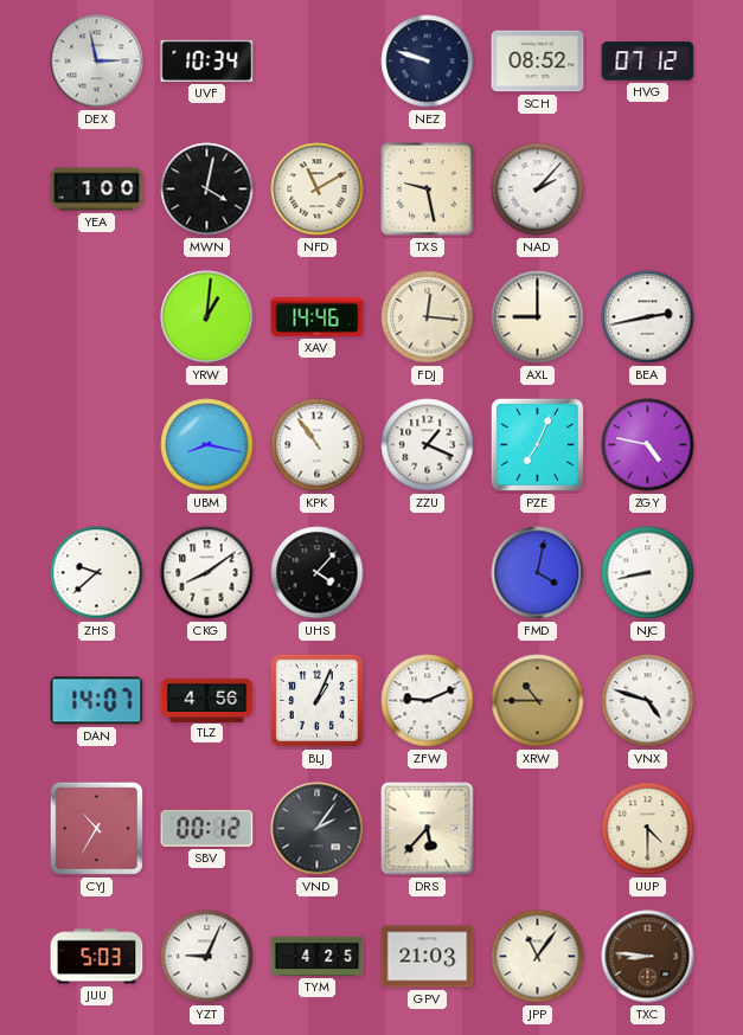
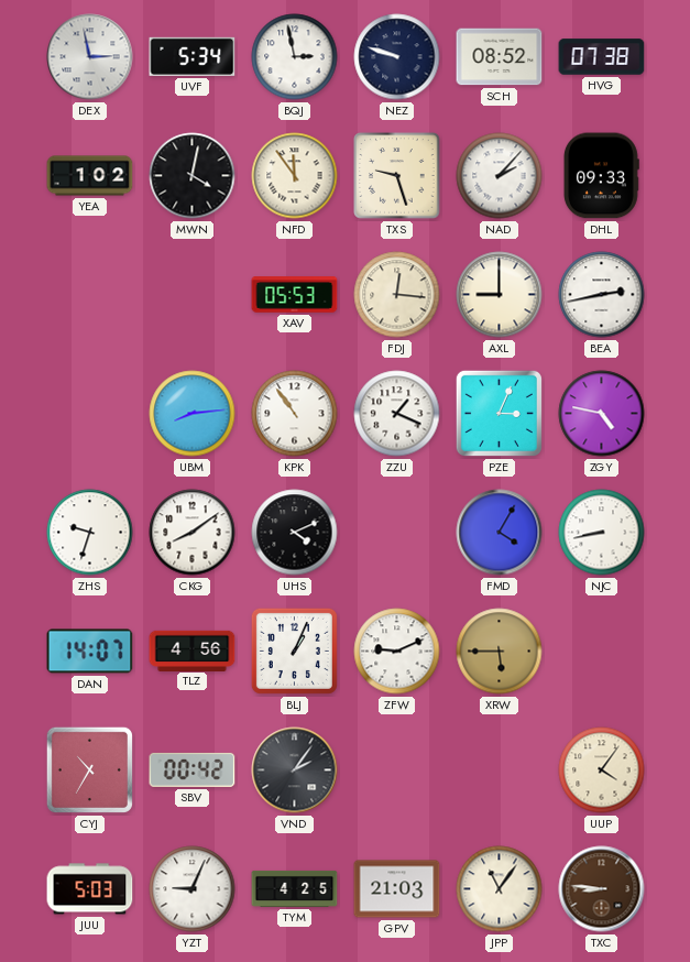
UVF: 10:34 -> 5:34
BQJ: none -> 2:58
HVG: 07:12 -> 07:38
YEA: 1:00 -> 1:02
NFD: 11:10 -> 11:54
TXS: 9:28 -> 9:27
DHL: none -> 09:33
YRW: 1:01 -> none
XAV: 14:46 -> 05:53
UBM: 8:17 -> 8:14
PZE: 7:04 -> 3:04
ZHS: 9:38 -> 9:33
UHS: 4:07 -> 4:11
FMD: 4:02 -> 4:05
XRW: 10:45 -> 5:45
VNX: 4:48 -> none
SBV: 00:12 -> 00:42
DRS: 5:37 -> none
UUP: 4:30 -> 4:06
